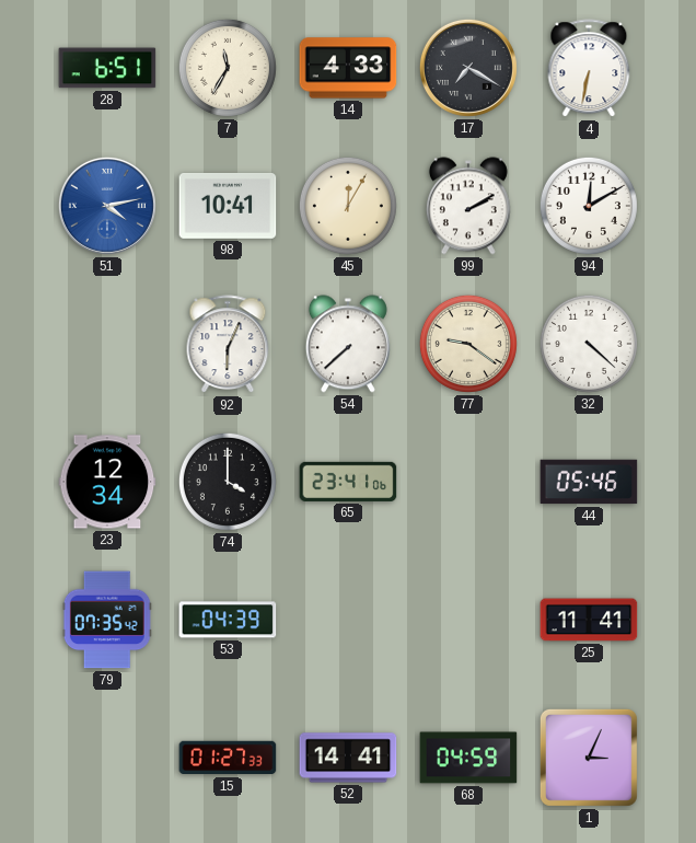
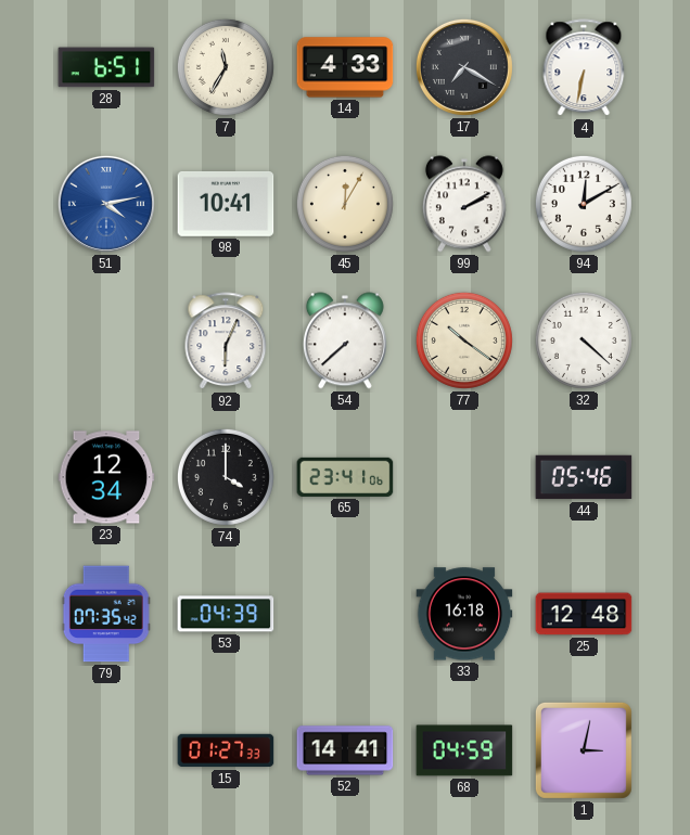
77: 9:21 -> 10:21
33: none -> 16:18
25: 11:41 -> 12:48
1: 3:04 -> 3:02
